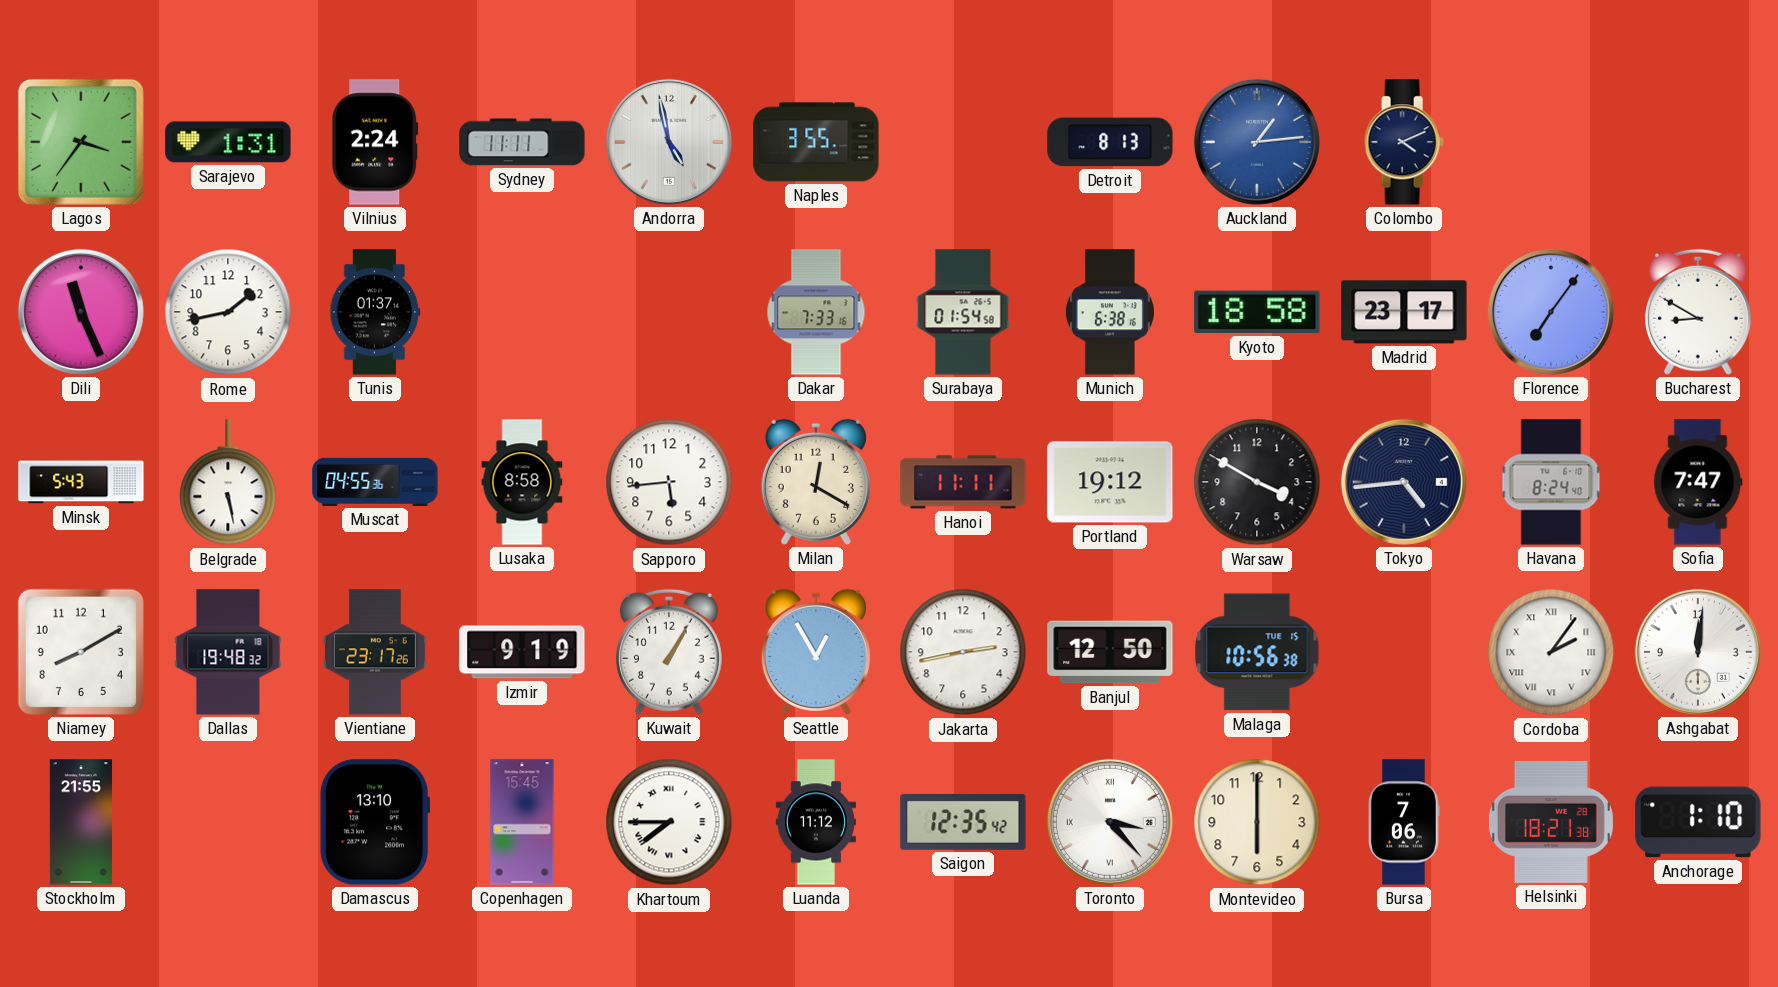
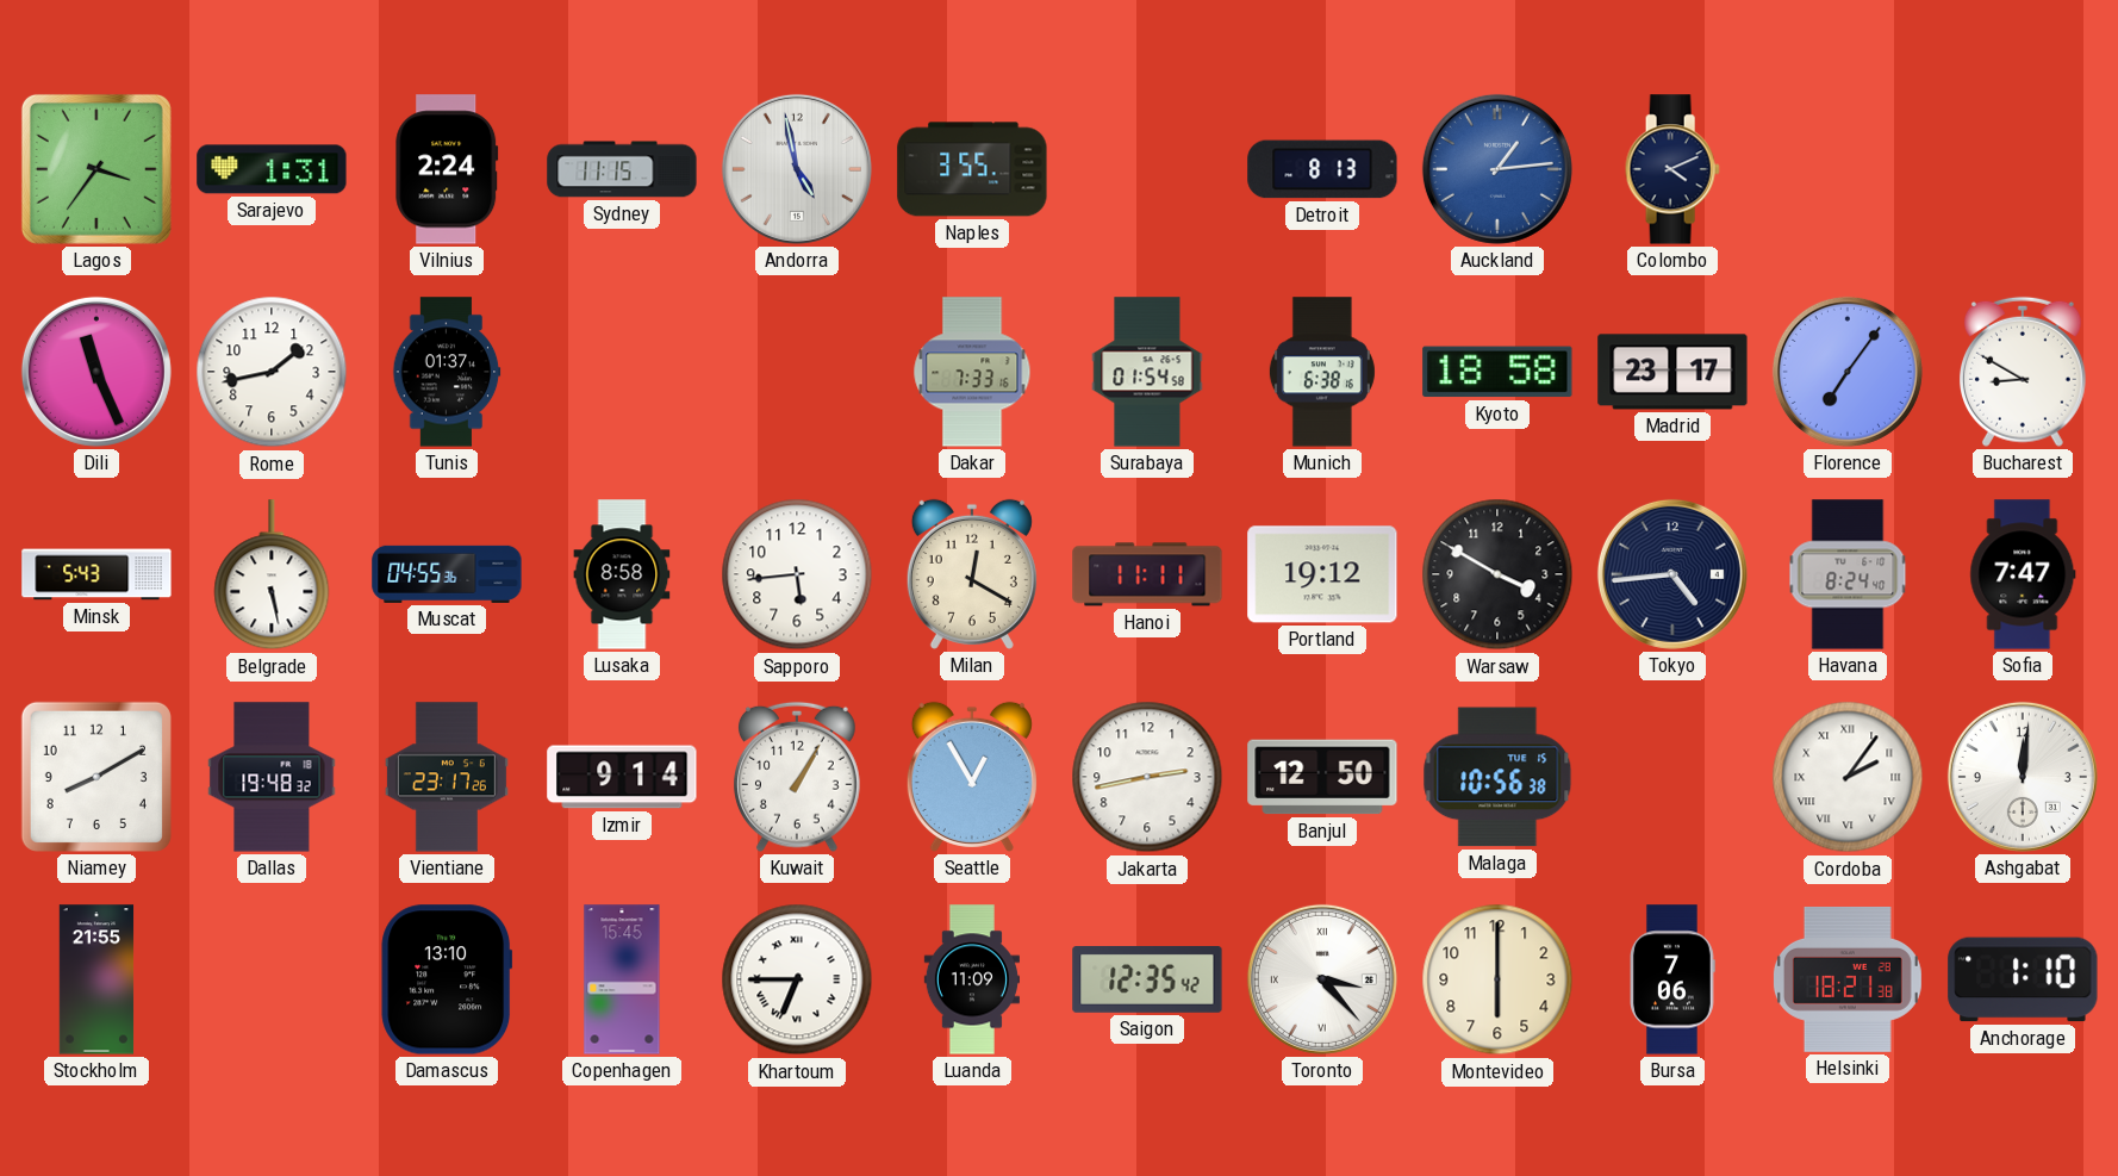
Sydney: 11:11 -> 11:15
Izmir: 9:19 -> 9:14
Khartoum: 7:45 -> 6:45
Luanda: 11:12 -> 11:09
